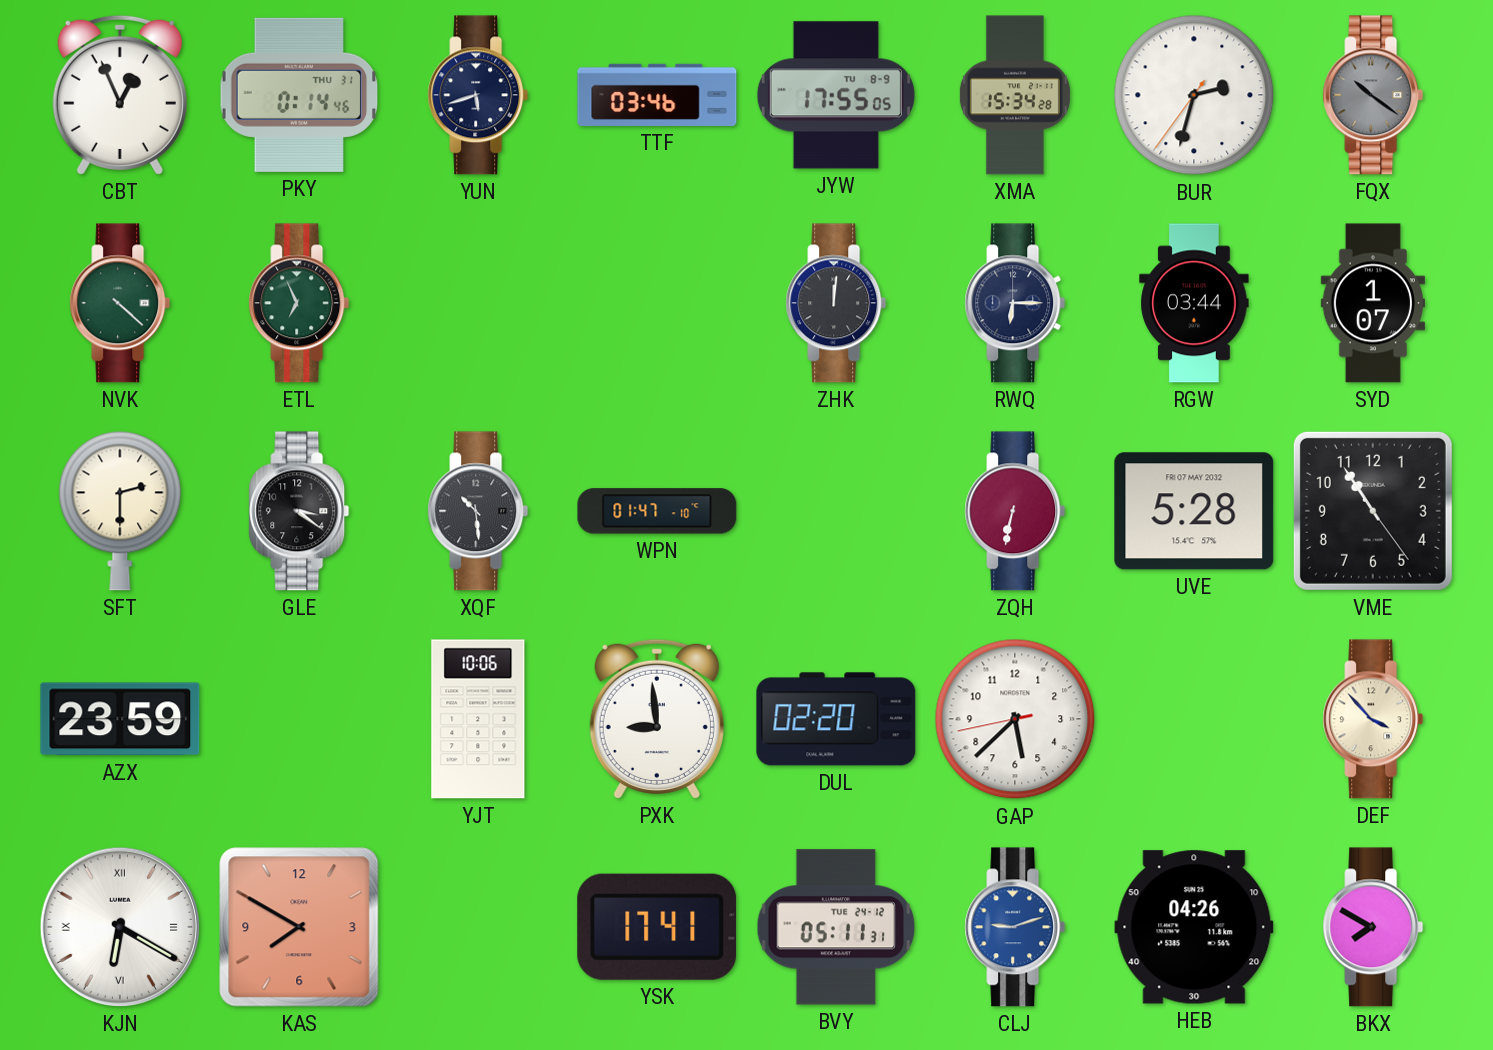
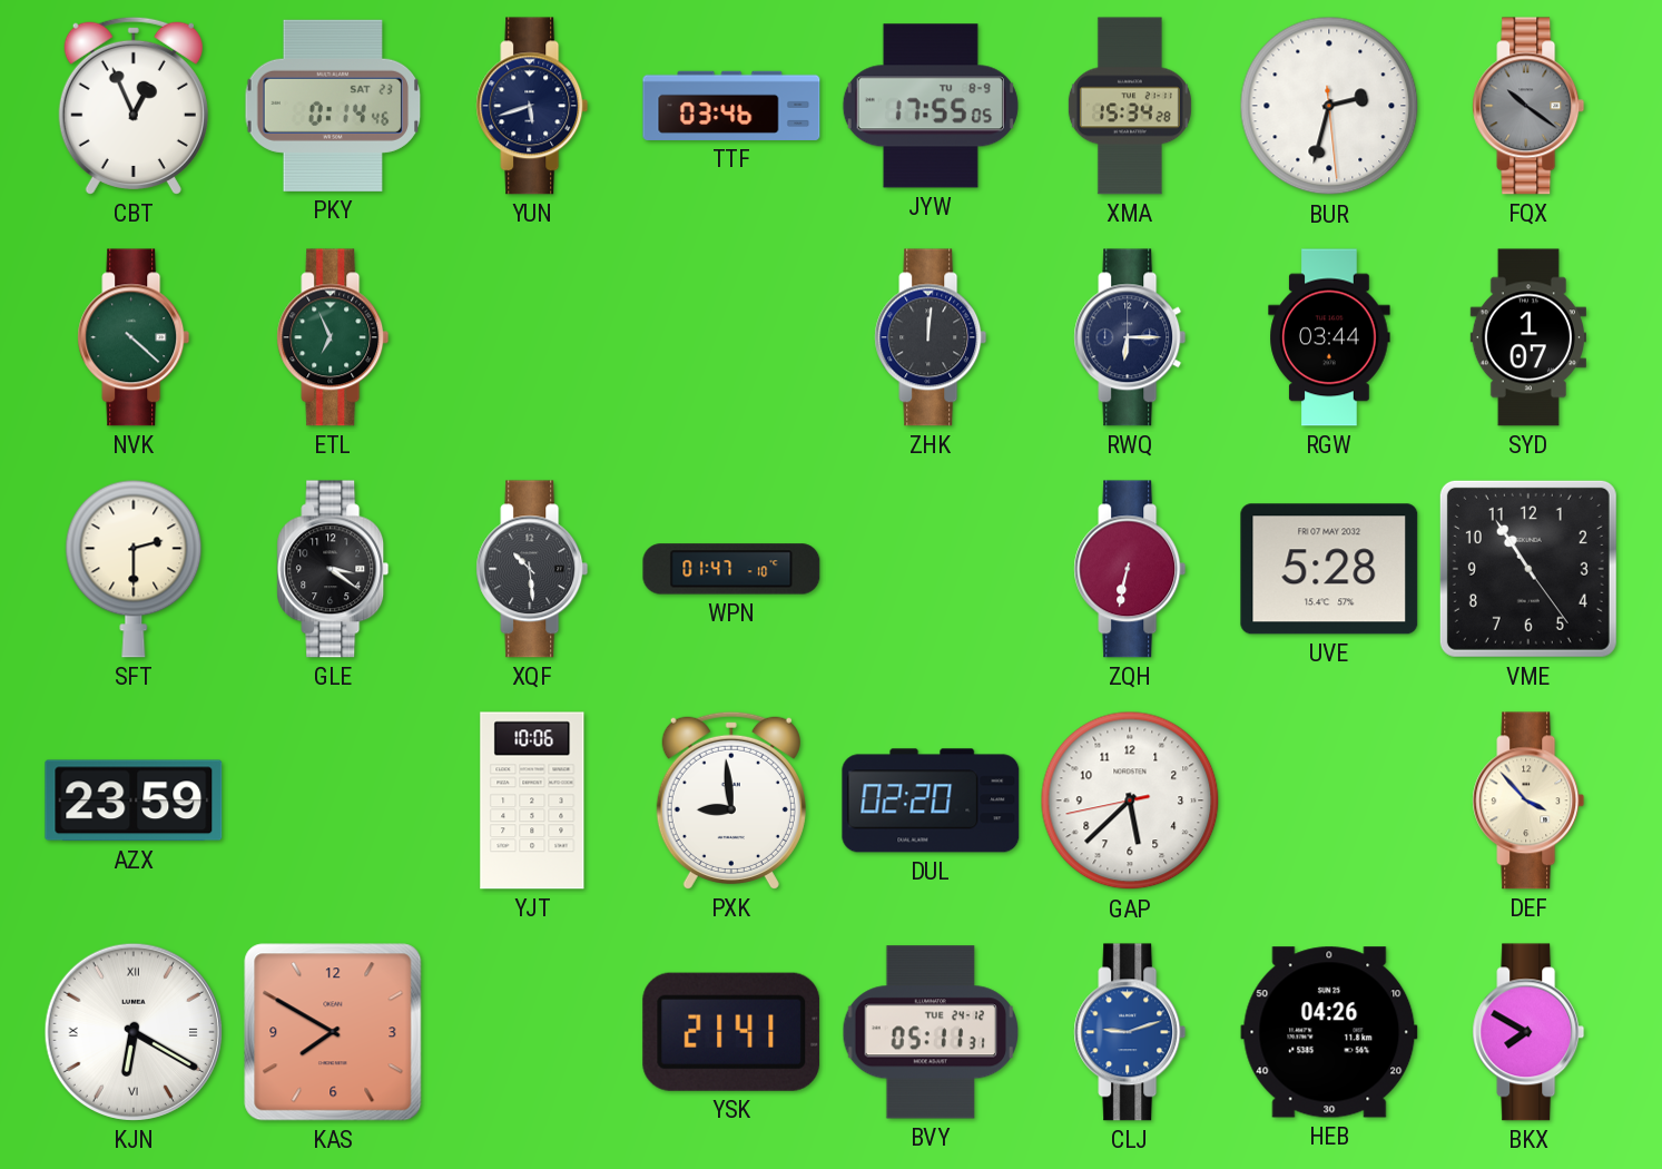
PKY date: THU 31 -> SAT 23
BUR: 2:32:36 -> 2:32:29
YSK: 17:41 -> 21:41
